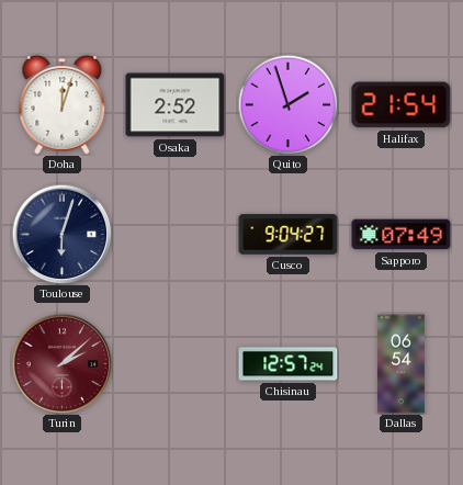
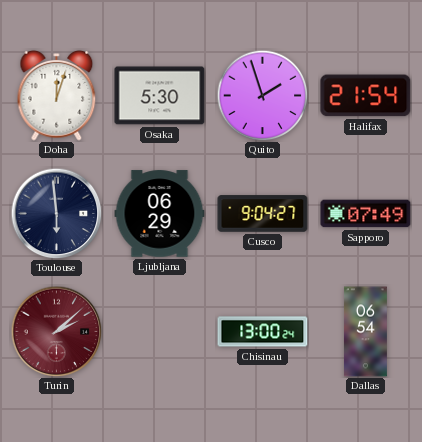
Osaka: 2:52 -> 5:30
Toulouse: 6:03 -> 5:59
Ljubljana: none -> 06:29
Chisinau: 12:57 -> 13:00
